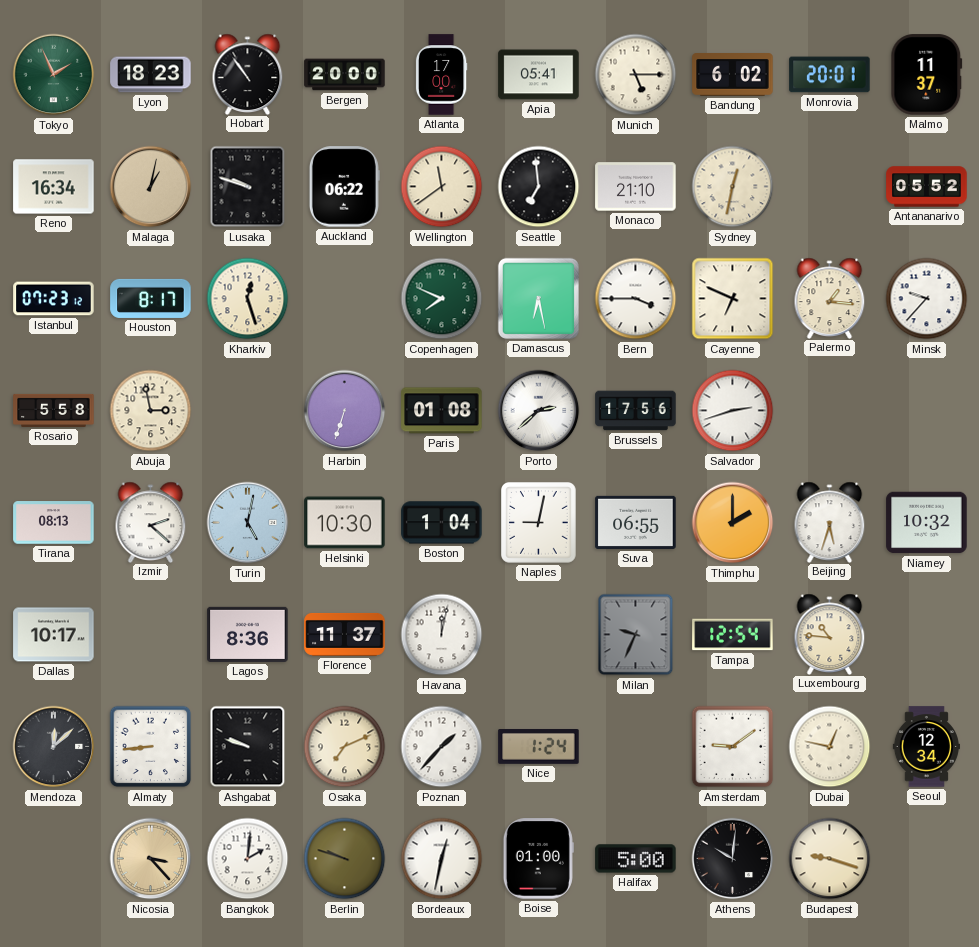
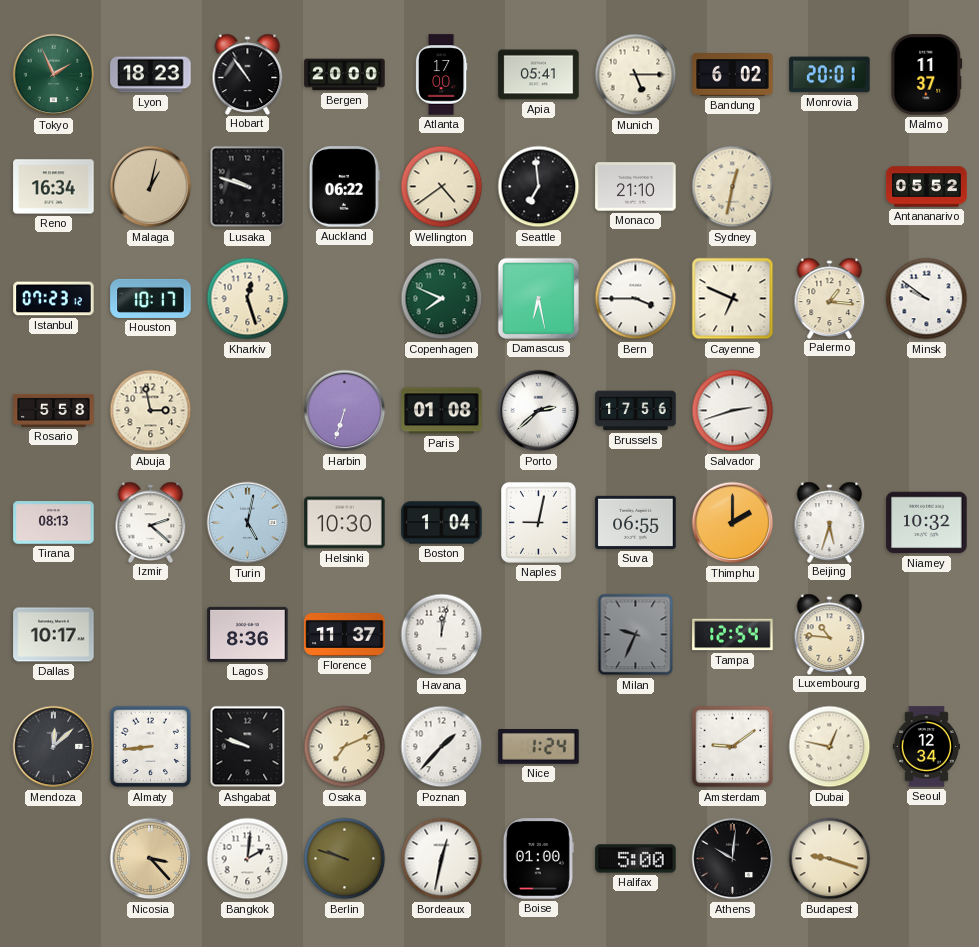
Wellington: 11:39 -> 4:39
Houston: 8:17 -> 10:17
Minsk: 9:37 -> 9:51
